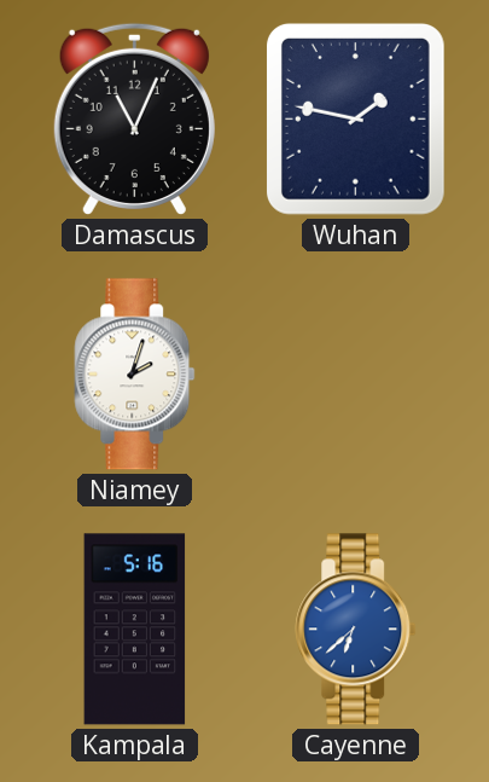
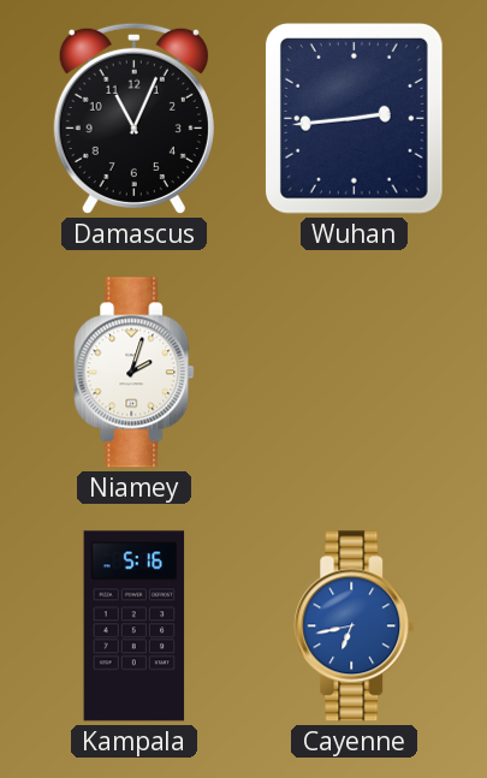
Wuhan: 1:47 -> 2:44
Cayenne: 6:38 -> 6:43
